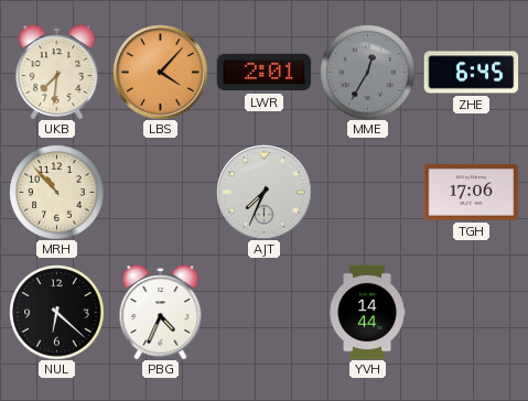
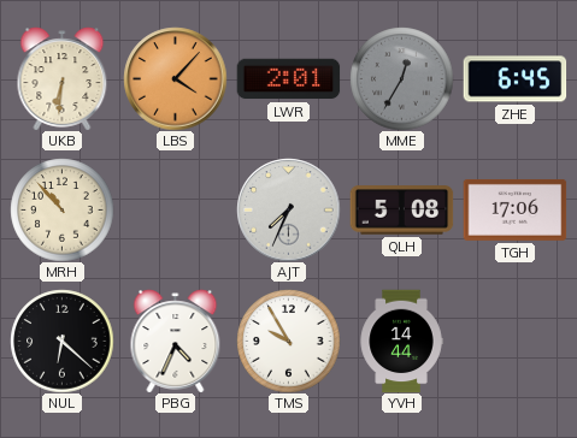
UKB: 7:31 -> 6:31
QLH: none -> 5:08
TMS: none -> 9:55
